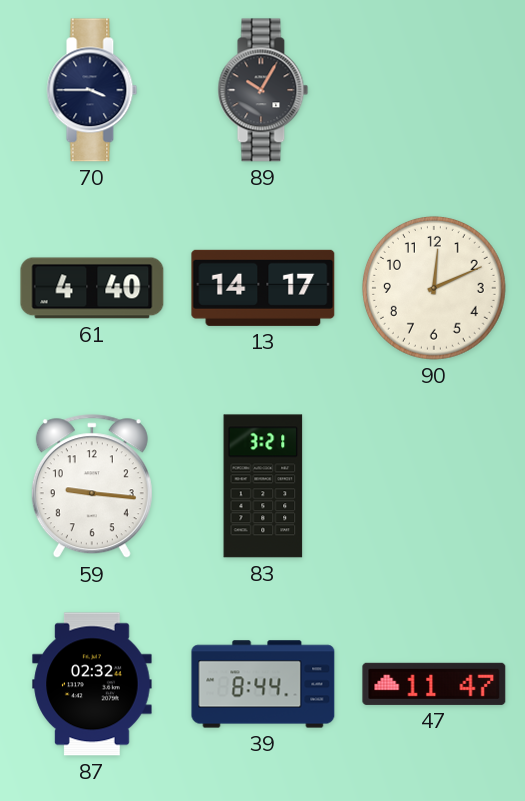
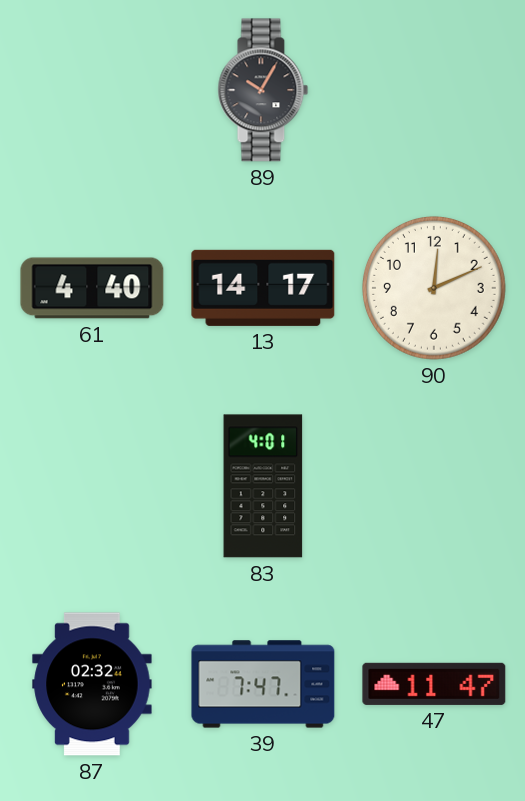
70: 3:45 -> none
59: 9:16 -> none
83: 3:21 -> 4:01
39: 8:44 -> 7:47
